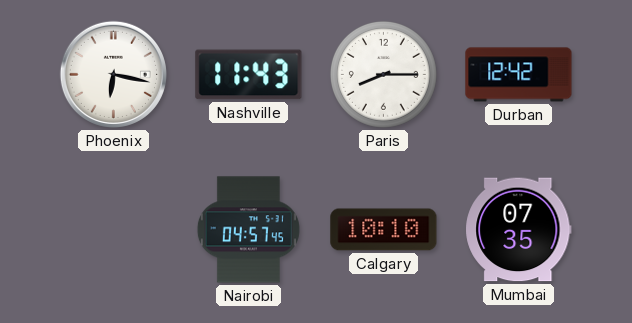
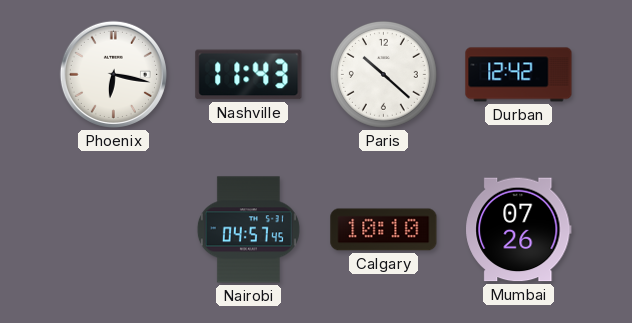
Paris: 8:15 -> 10:22
Mumbai: 07:35 -> 07:26
